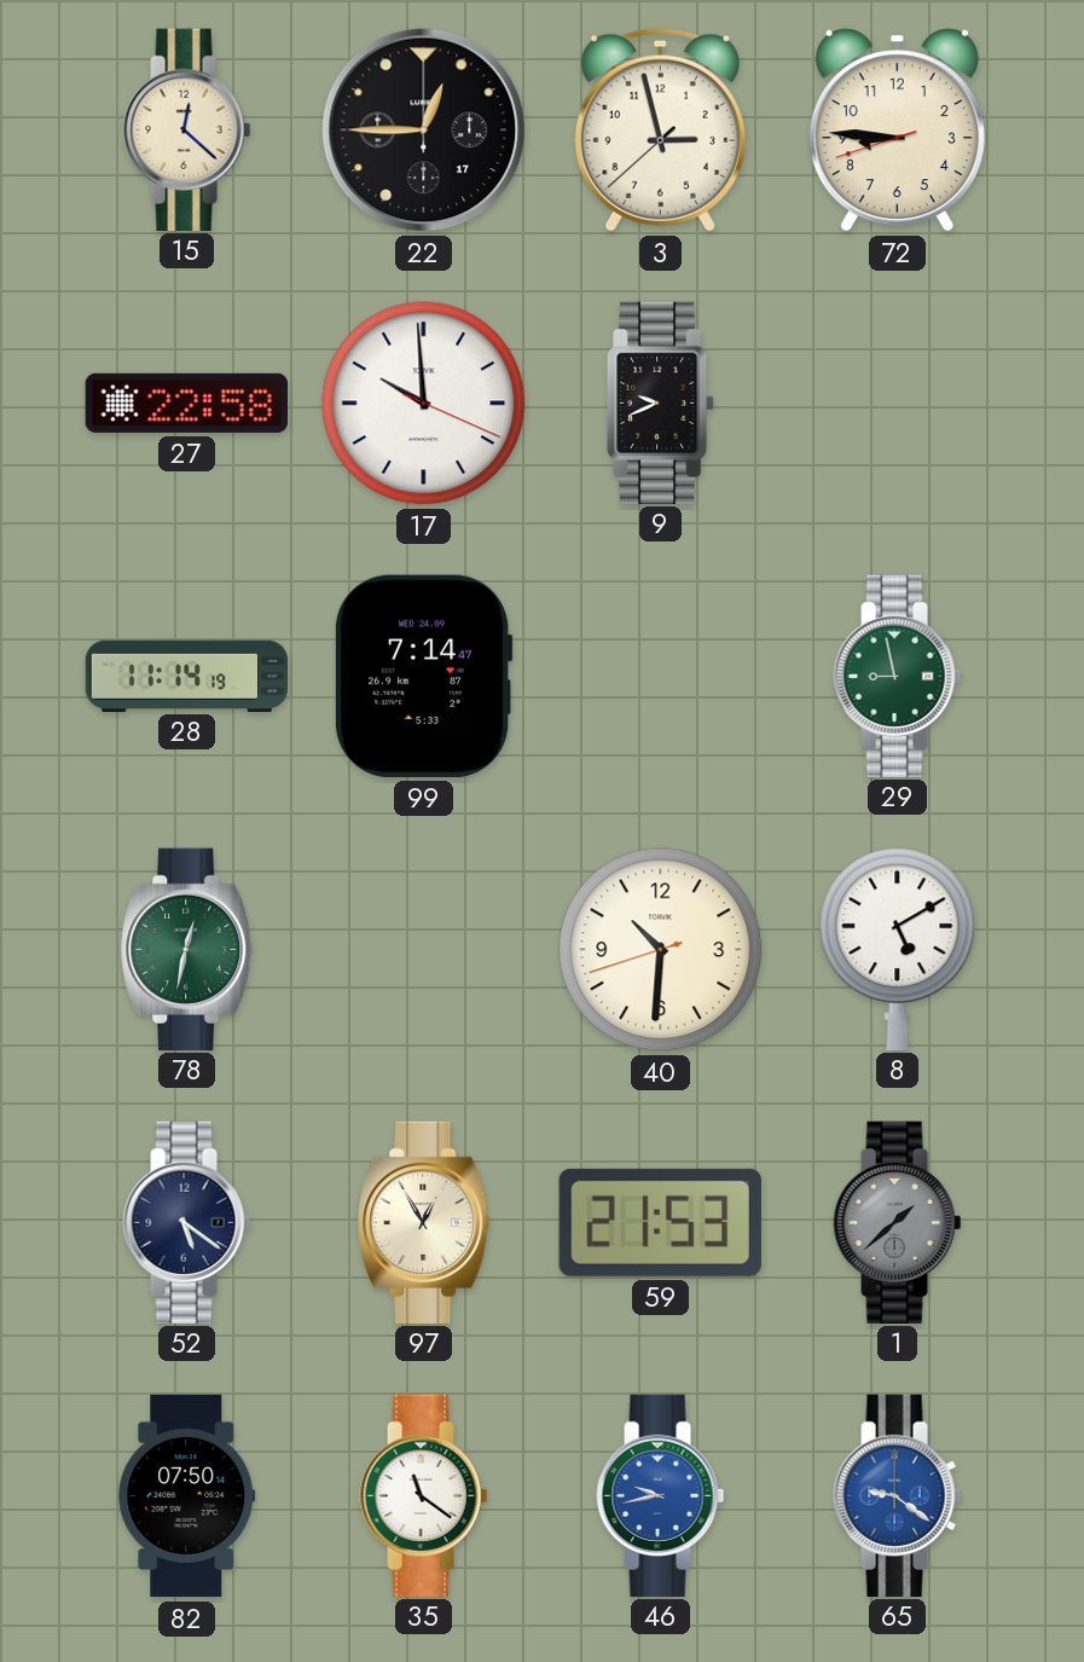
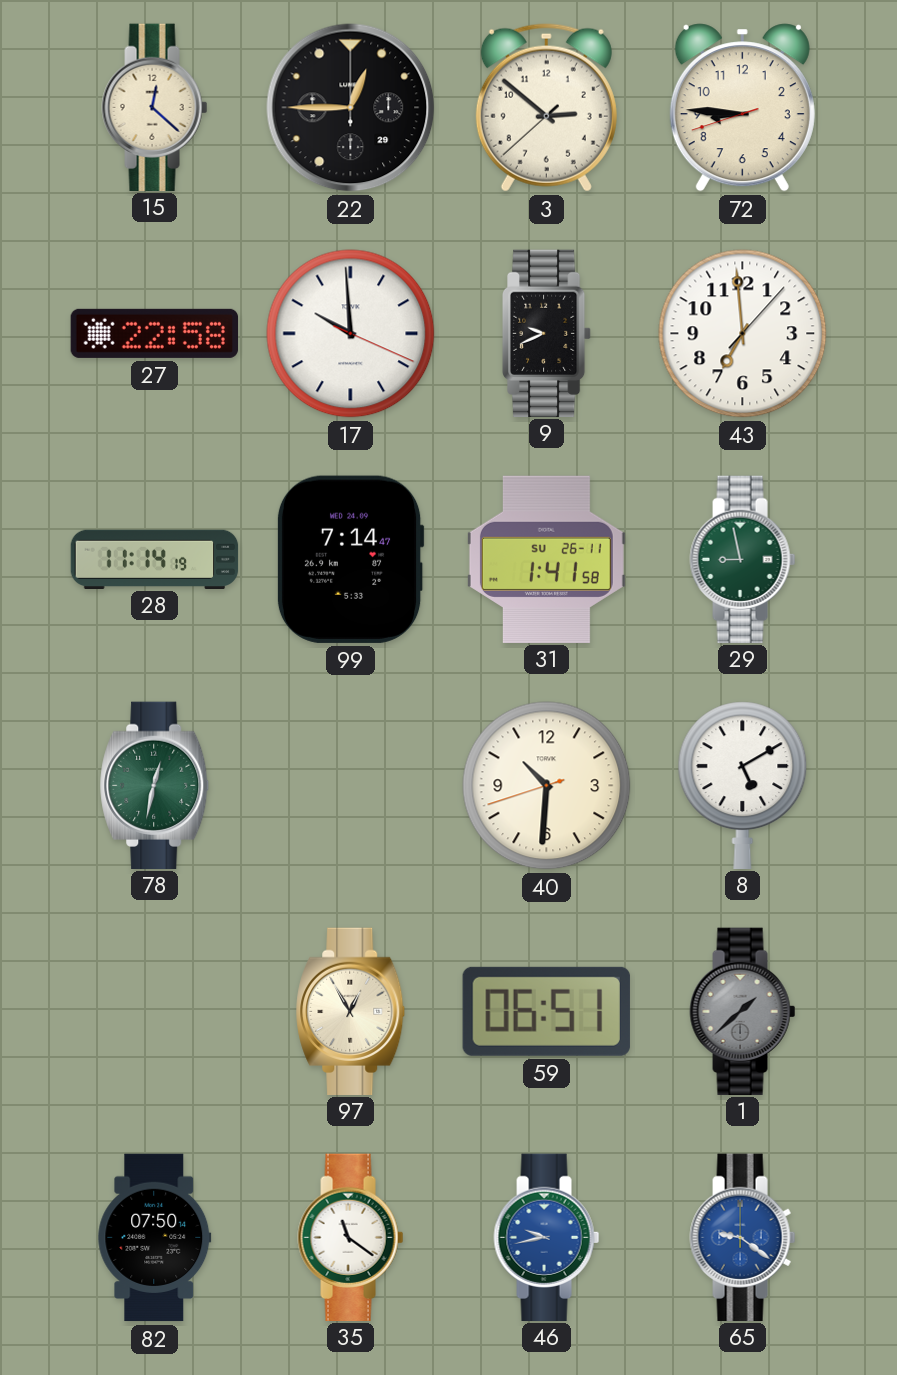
22 date: 17 -> 29
3: 2:57 -> 2:51
43: none -> 6:59
31: none -> 1:41
52: 5:21 -> none
59: 21:53 -> 06:51
